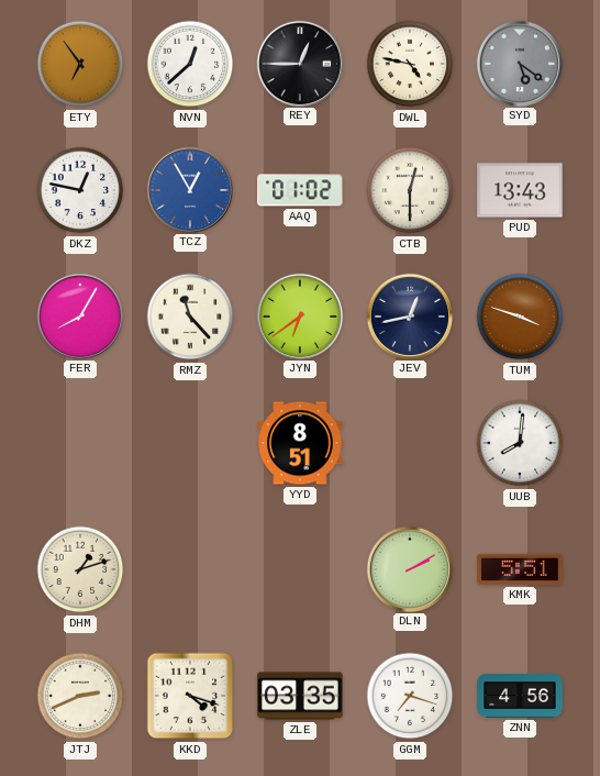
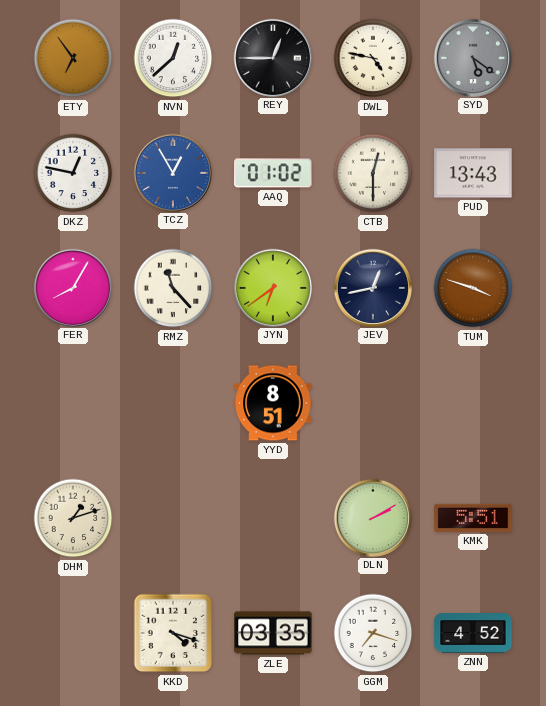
UUB: 8:01 -> none
JTJ: 2:41 -> none
ZNN: 4:56 -> 4:52
